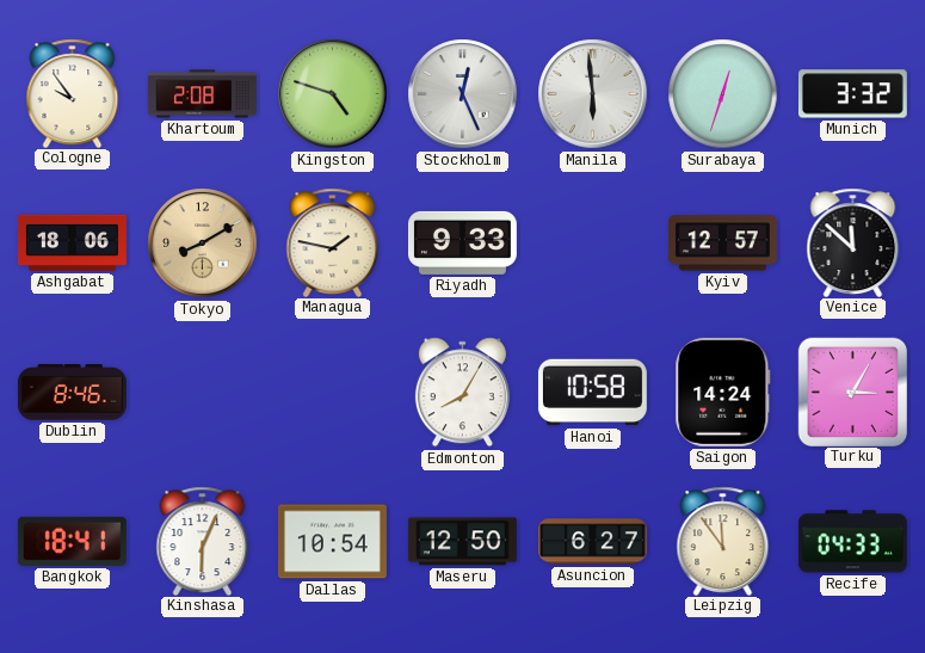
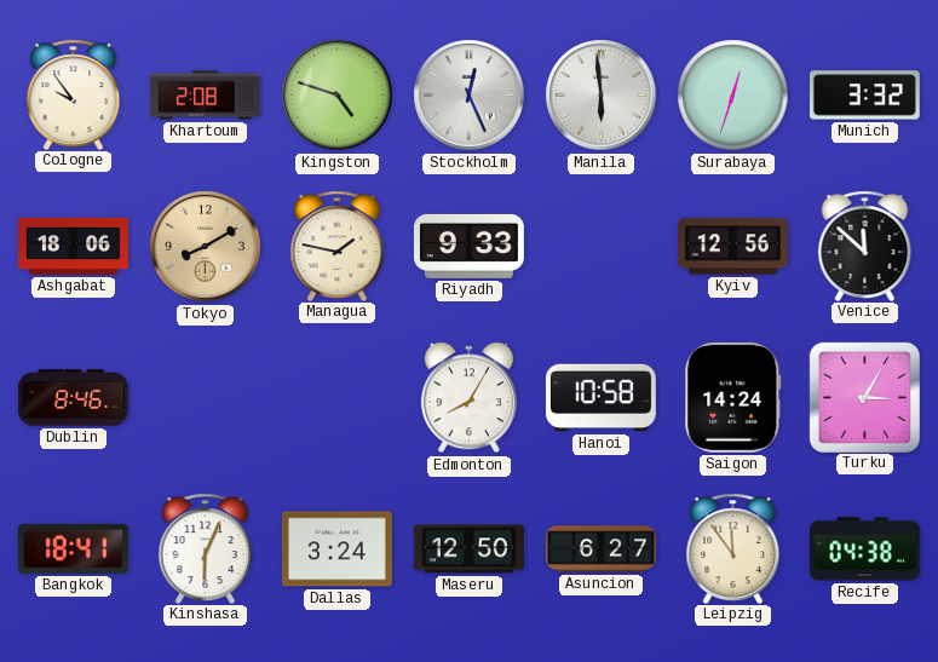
Kyiv: 12:57 -> 12:56
Dallas: 10:54 -> 3:24
Recife: 04:33 -> 04:38
